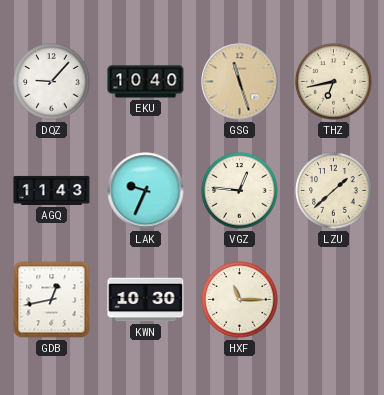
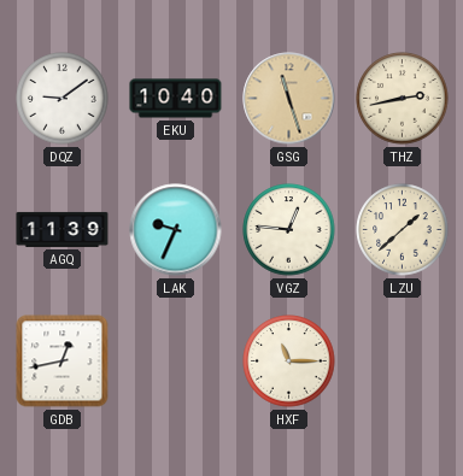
DQZ: 9:07 -> 9:09
THZ: 6:43 -> 2:43
AGQ: 11:43 -> 11:39
KWN: 10:30 -> none
